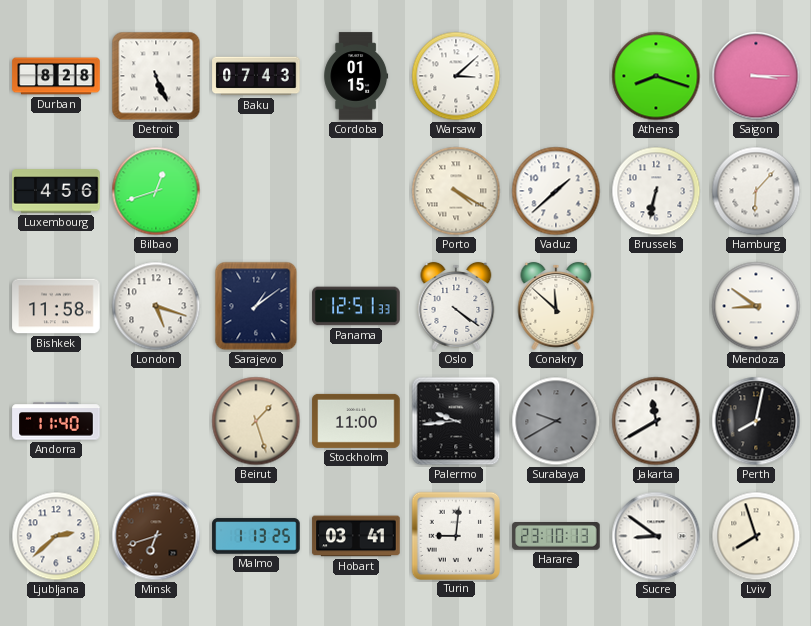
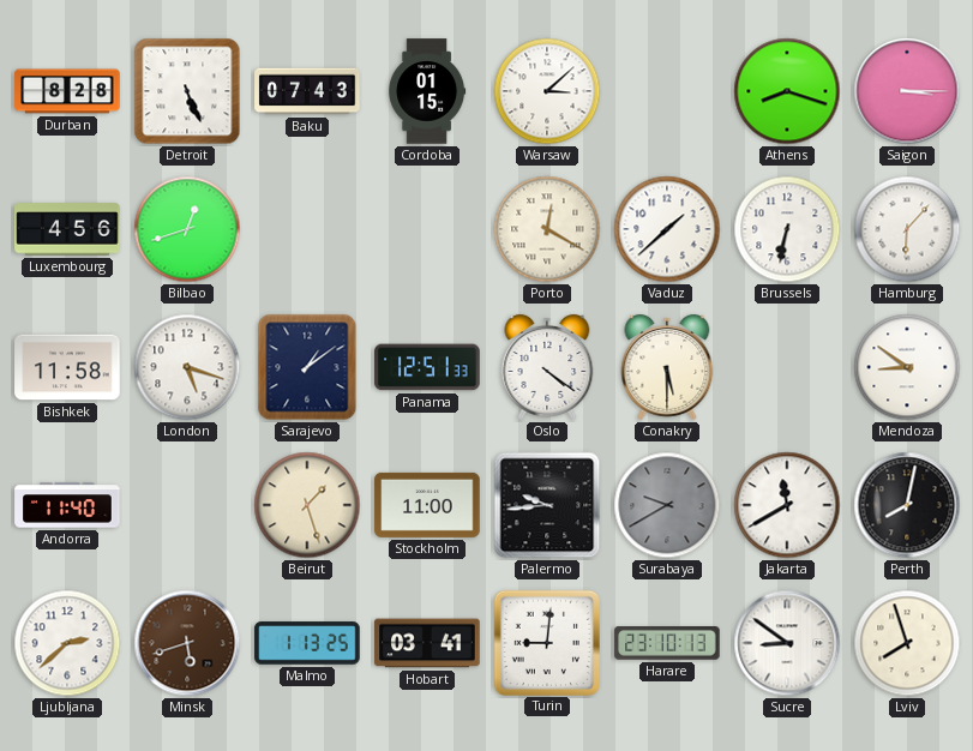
Porto: 4:20 -> 12:20
Conakry: 11:52 -> 5:30
Minsk: 6:42 -> 5:42
